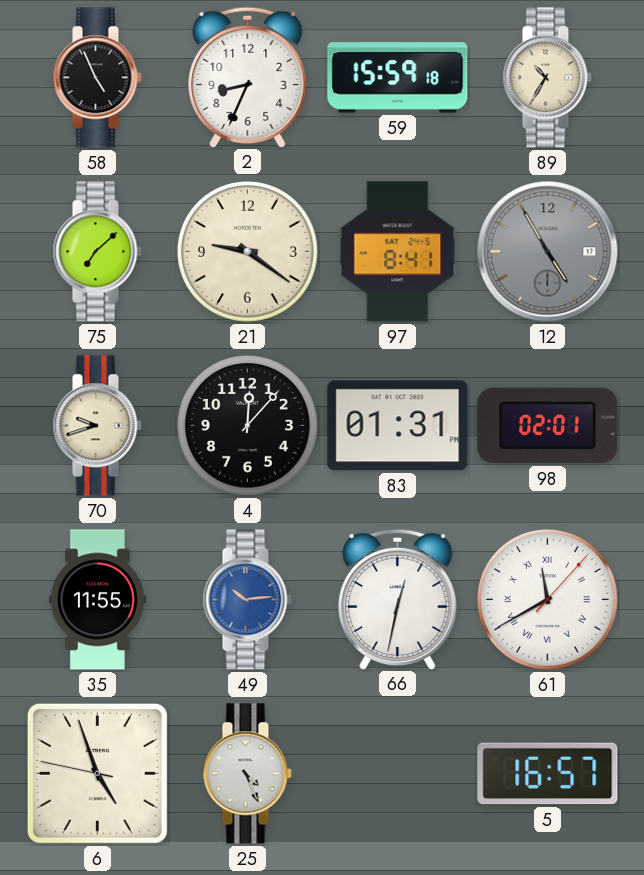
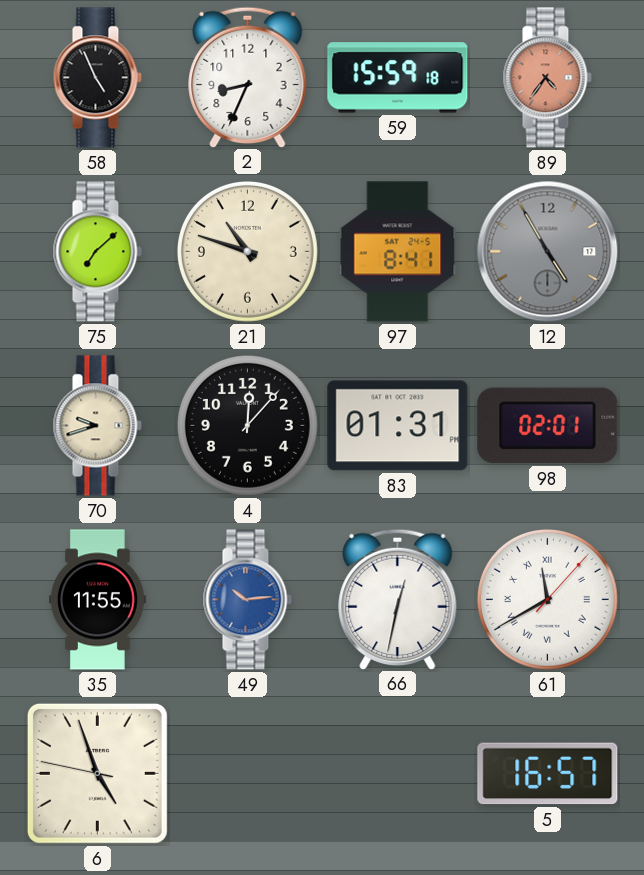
89: 10:35 -> 4:36
89 dial: cream -> salmon
21: 9:21 -> 10:48
25: 4:26 -> none
